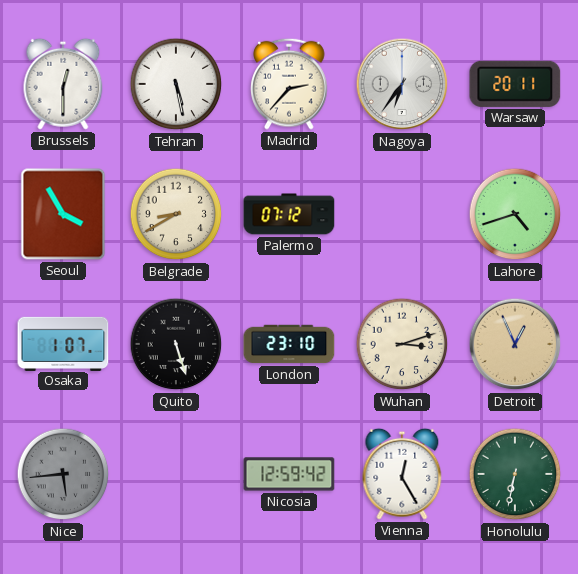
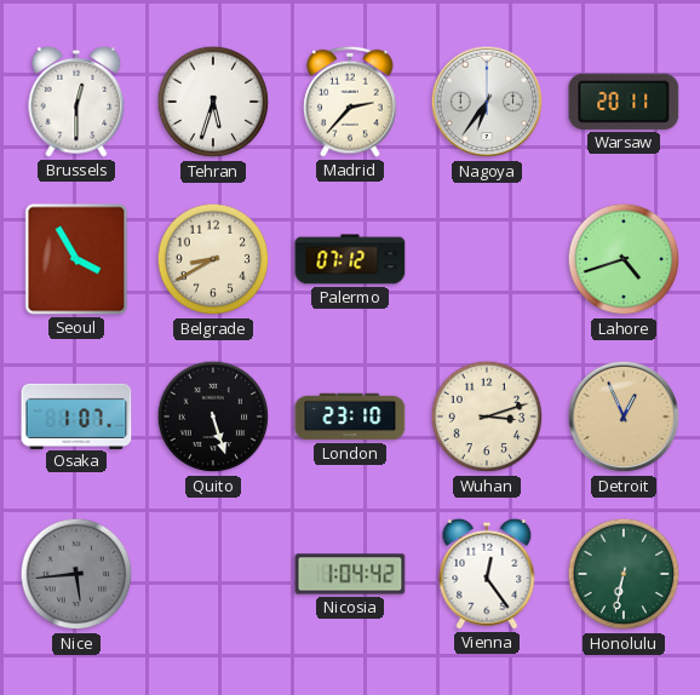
Tehran: 5:28 -> 5:33
Nicosia: 12:59 -> 1:04
Vienna: 12:25 -> 12:24
